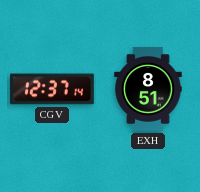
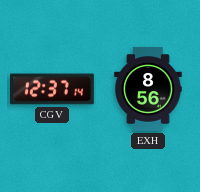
EXH: 8:51 -> 8:56
